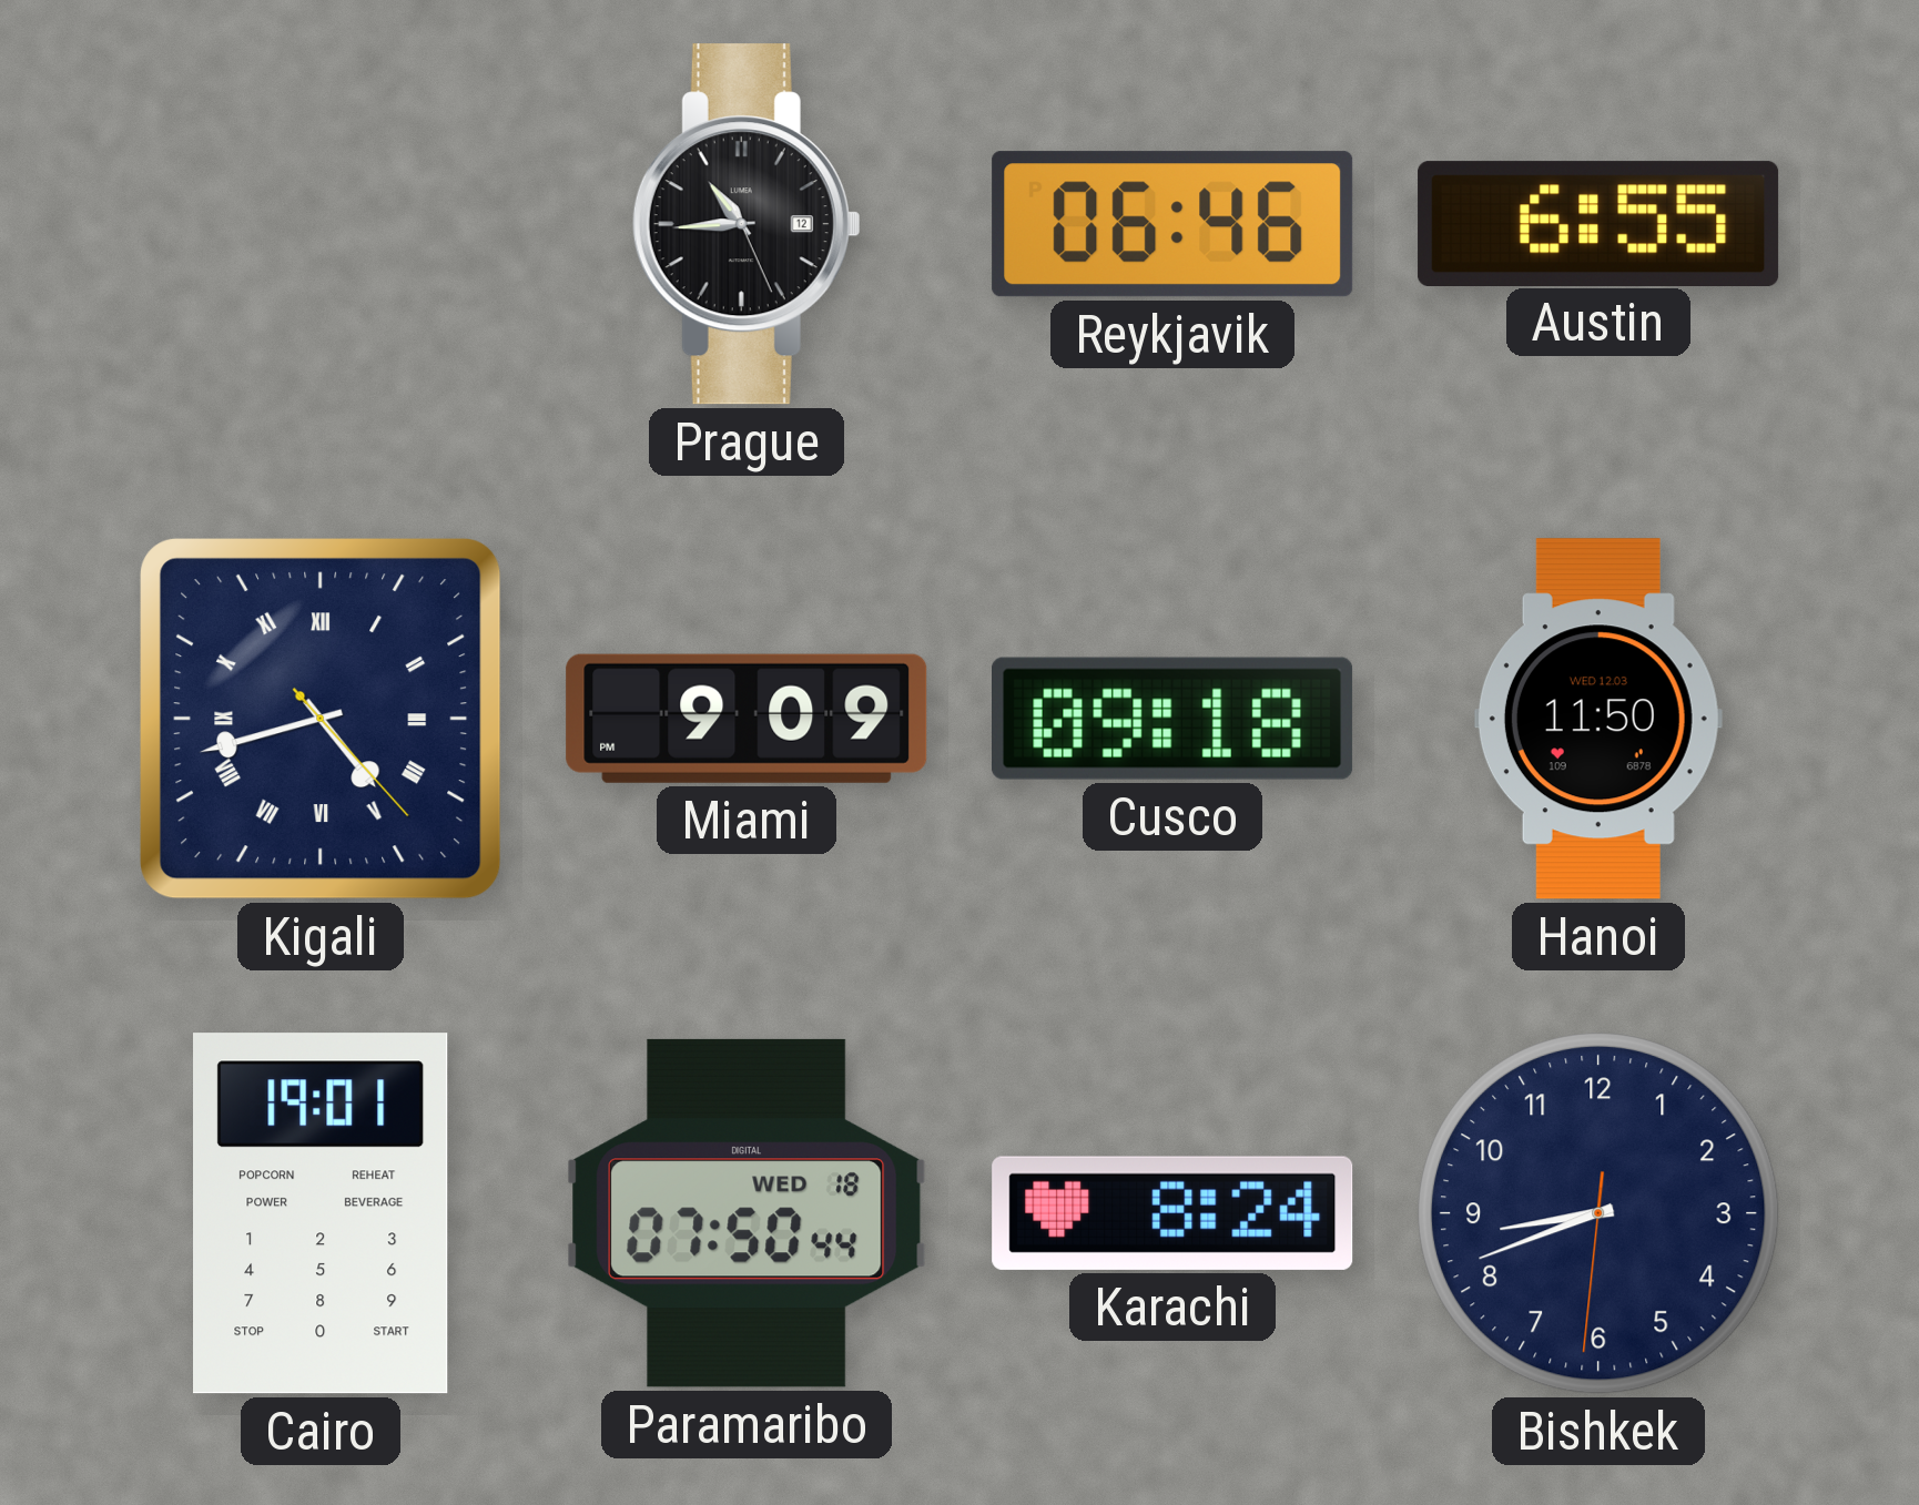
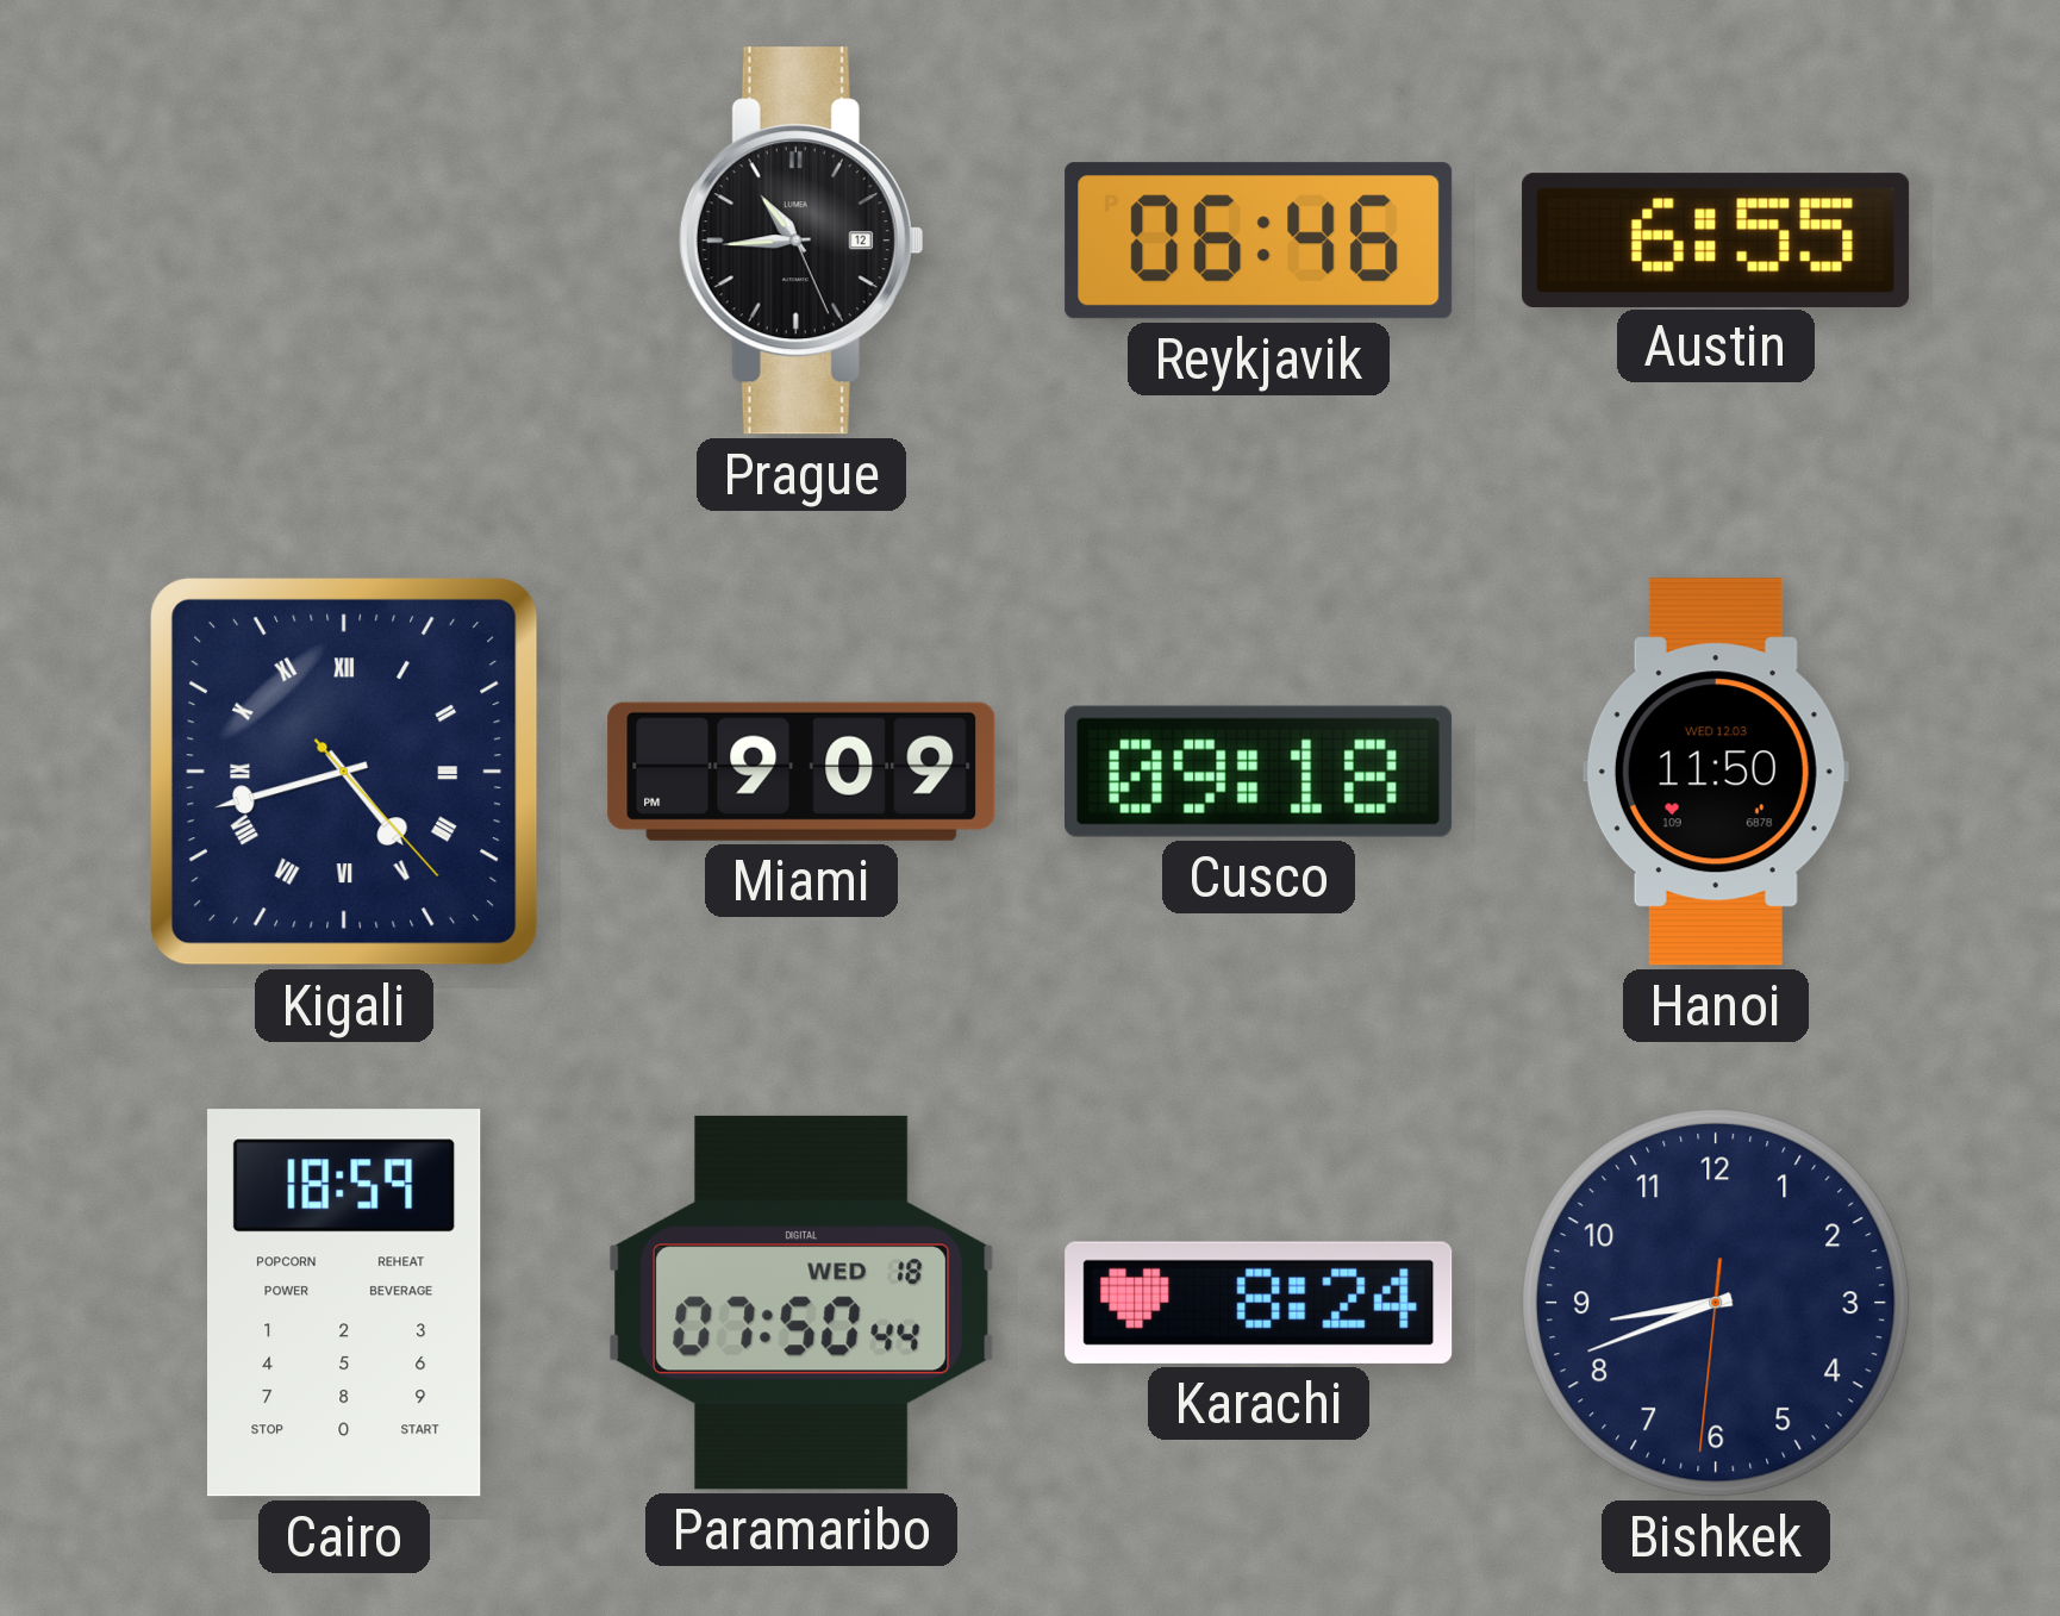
Cairo: 19:01 -> 18:59
